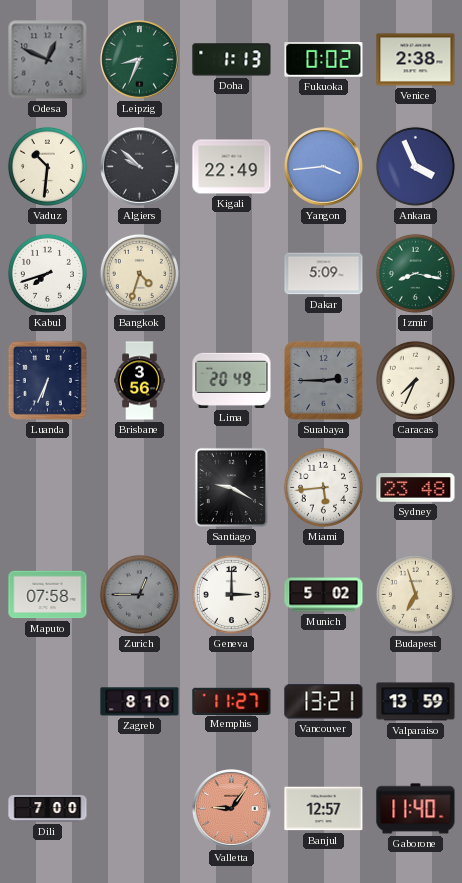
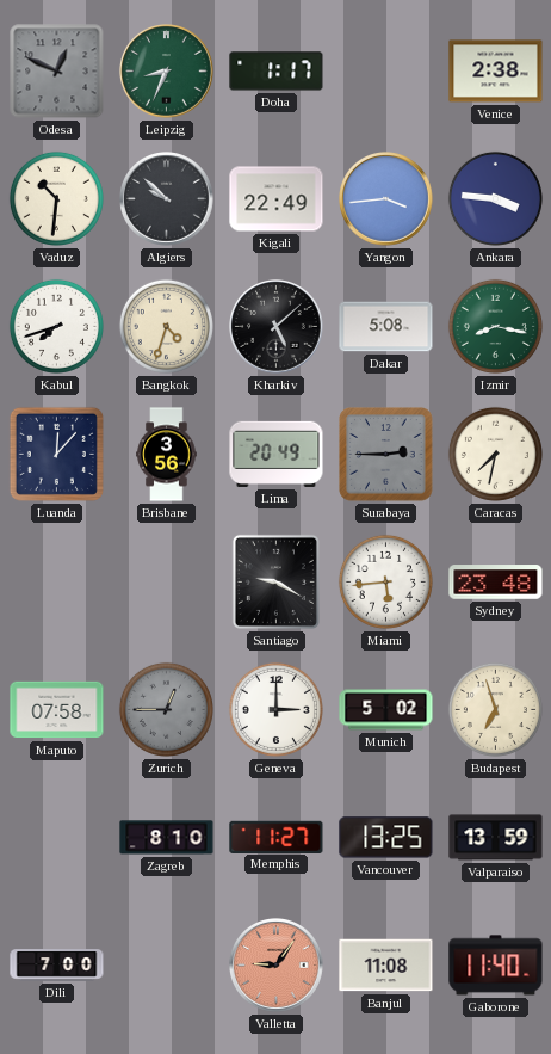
Doha: 1:13 -> 1:17
Fukuoka: 0:02 -> none
Ankara: 3:56 -> 3:46
Kharkiv: none -> 5:08
Dakar: 5:09 -> 5:08
Luanda: 6:34 -> 12:07
Caracas: 7:34 -> 7:32
Vancouver: 13:21 -> 13:25
Banjul: 12:57 -> 11:08
